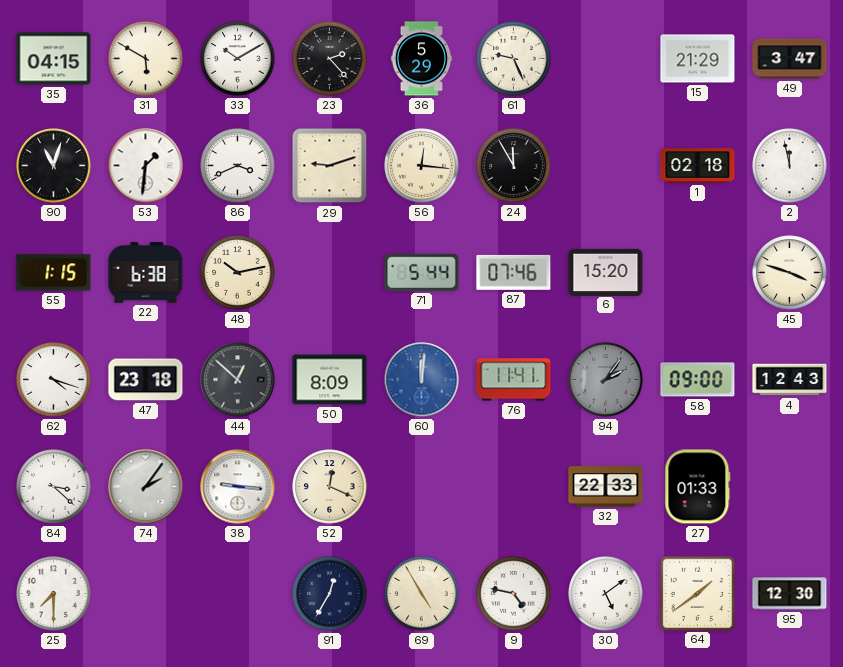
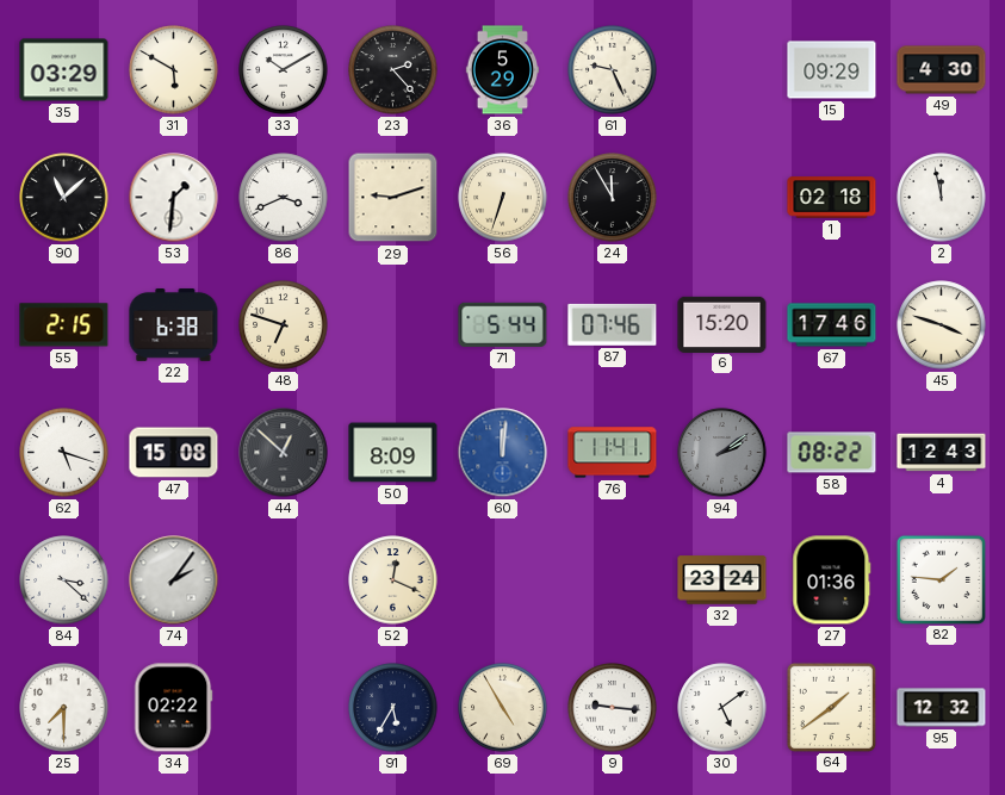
35: 04:15 -> 03:29
15: 21:29 -> 09:29
49: 3:47 -> 4:30
90: 11:03 -> 11:08
56: 12:16 -> 6:33
55: 1:15 -> 2:15
48: 10:13 -> 6:48
67: none -> 17:46
62: 4:18 -> 5:18
47: 23:18 -> 15:08
94: 2:06 -> 2:09
58: 09:00 -> 08:22
38: 9:16 -> none
32: 22:33 -> 23:24
27: 01:33 -> 01:36
82: none -> 1:46
34: none -> 02:22
91: 12:35 -> 5:35
9: 4:47 -> 9:16
95: 12:30 -> 12:32
